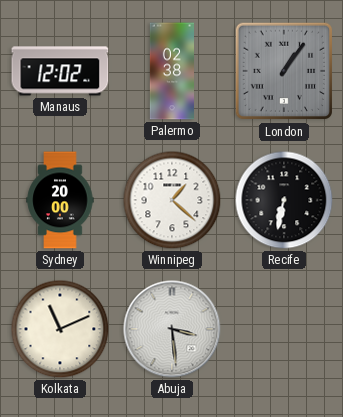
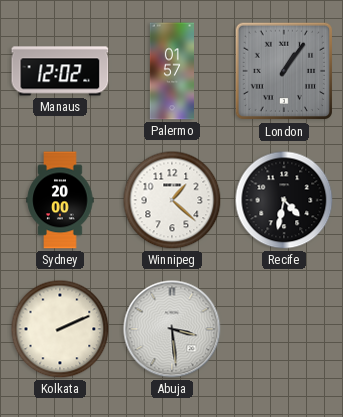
Palermo: 02:38 -> 01:57
Recife: 6:32 -> 4:32
Kolkata: 11:11 -> 2:11
